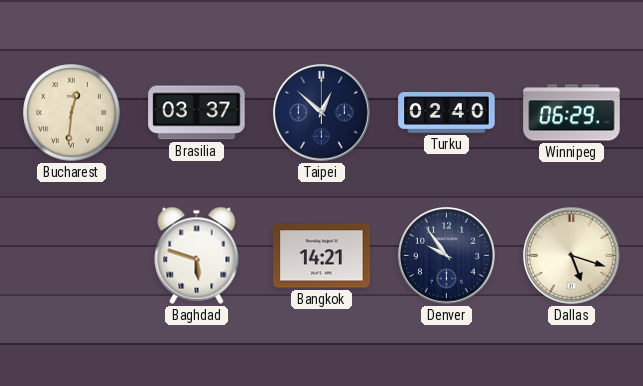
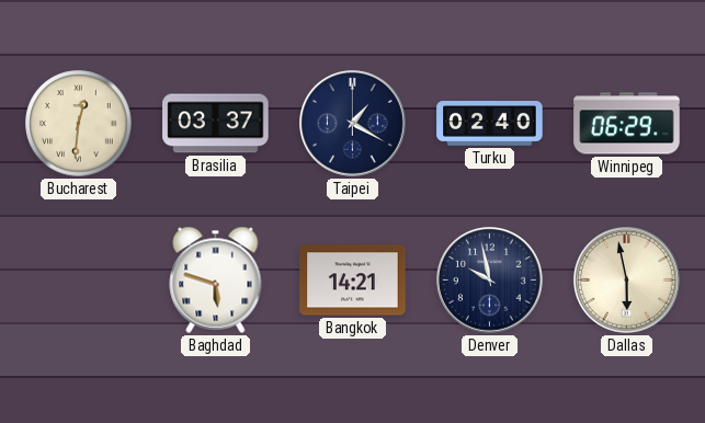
Taipei: 12:52 -> 1:20
Denver: 9:54 -> 9:58
Dallas: 5:18 -> 5:58
